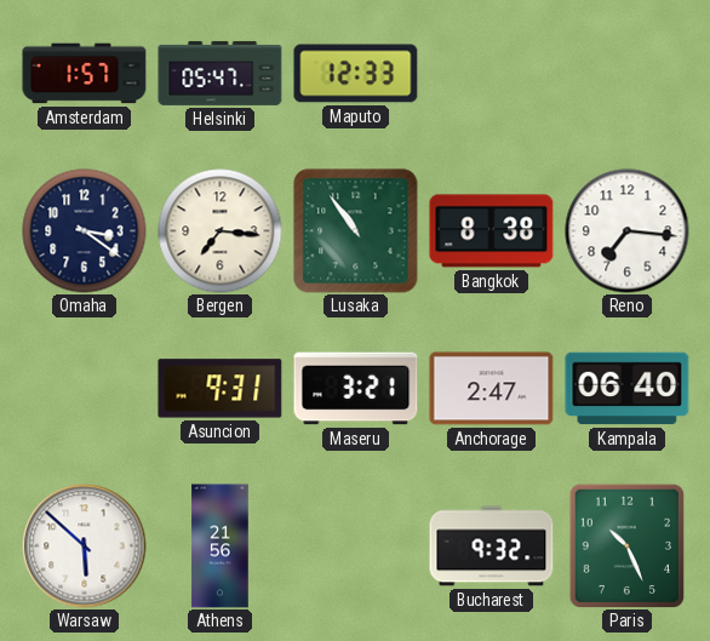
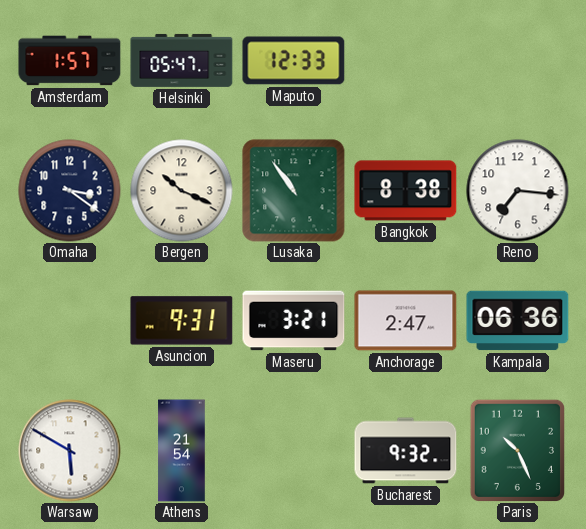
Bergen: 7:16 -> 10:19
Kampala: 06:40 -> 06:36
Warsaw: 5:52 -> 5:50
Athens: 21:56 -> 21:54
